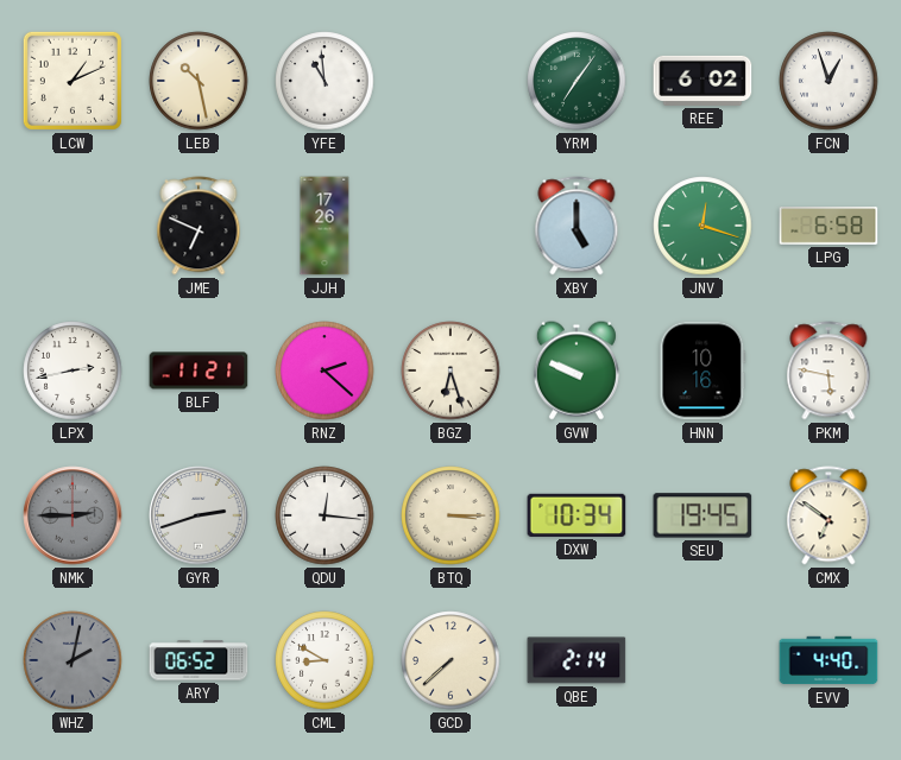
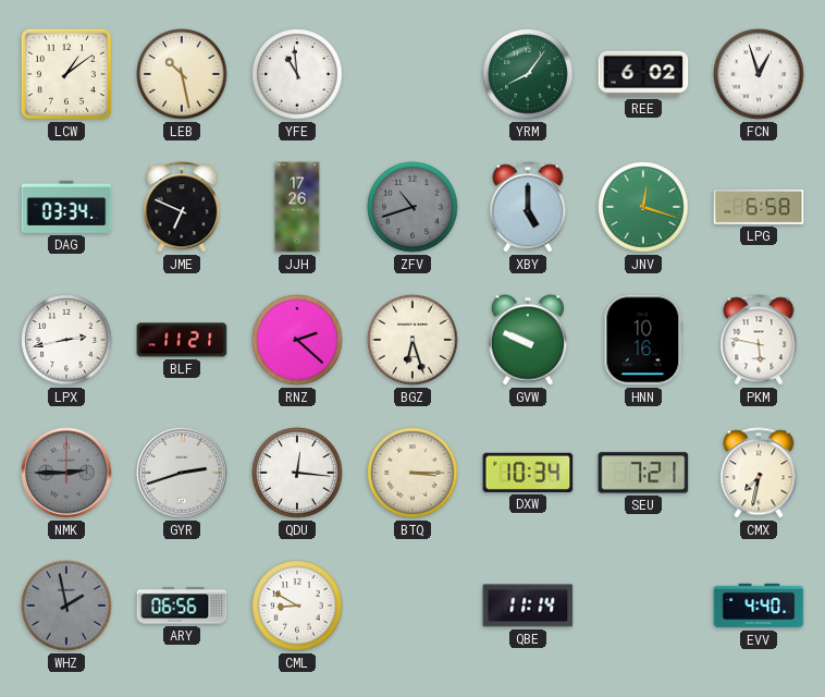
LCW: 1:11 -> 1:09
YRM: 7:06 -> 8:06
DAG: none -> 03:34
ZFV: none -> 10:42
SEU: 19:45 -> 7:21
CMX: 6:51 -> 7:32
WHZ: 2:02 -> 1:58
ARY: 06:52 -> 06:56
GCD: 7:38 -> none
QBE: 2:14 -> 11:14
